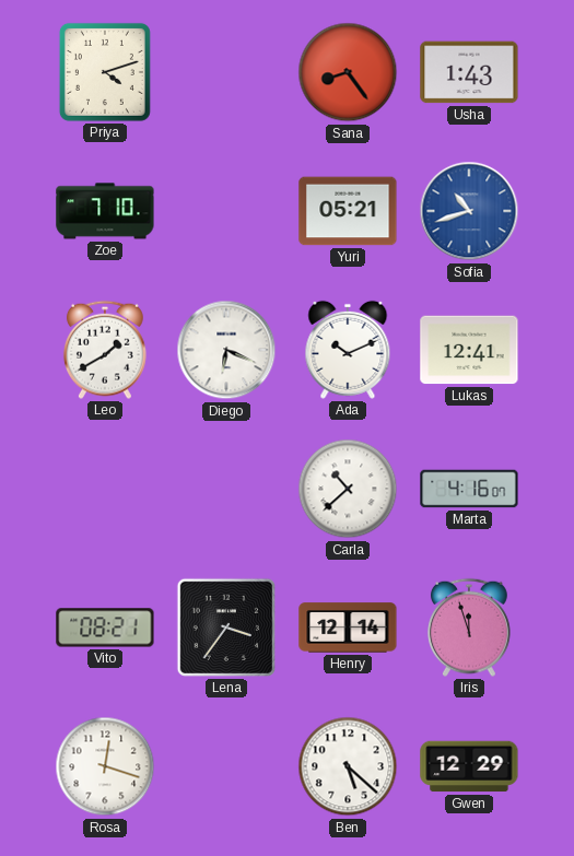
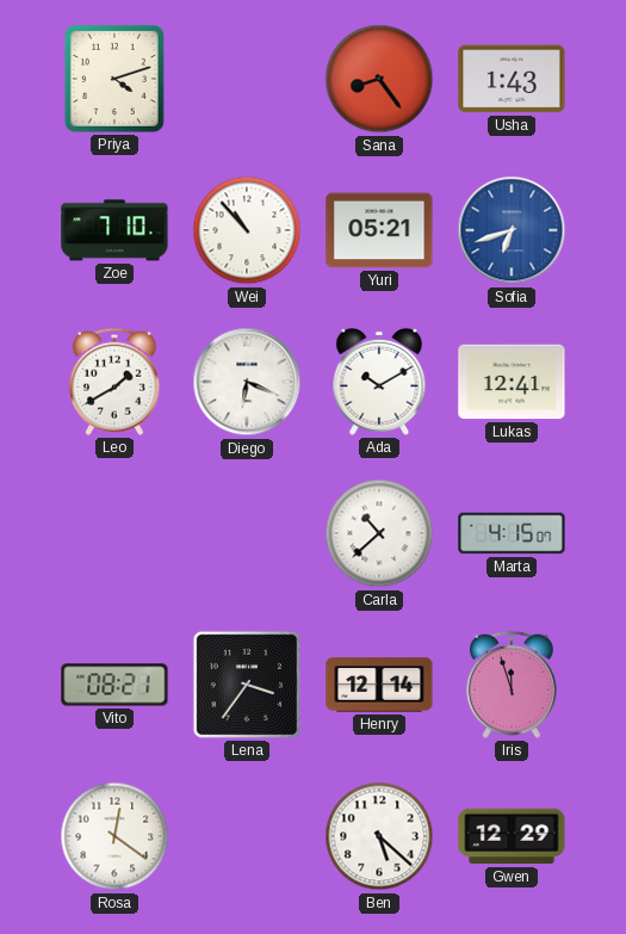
Wei: none -> 10:53
Sofia: 10:42 -> 6:42
Ada: 10:11 -> 10:10
Marta: 4:16 -> 4:15
Rosa: 12:18 -> 12:21
